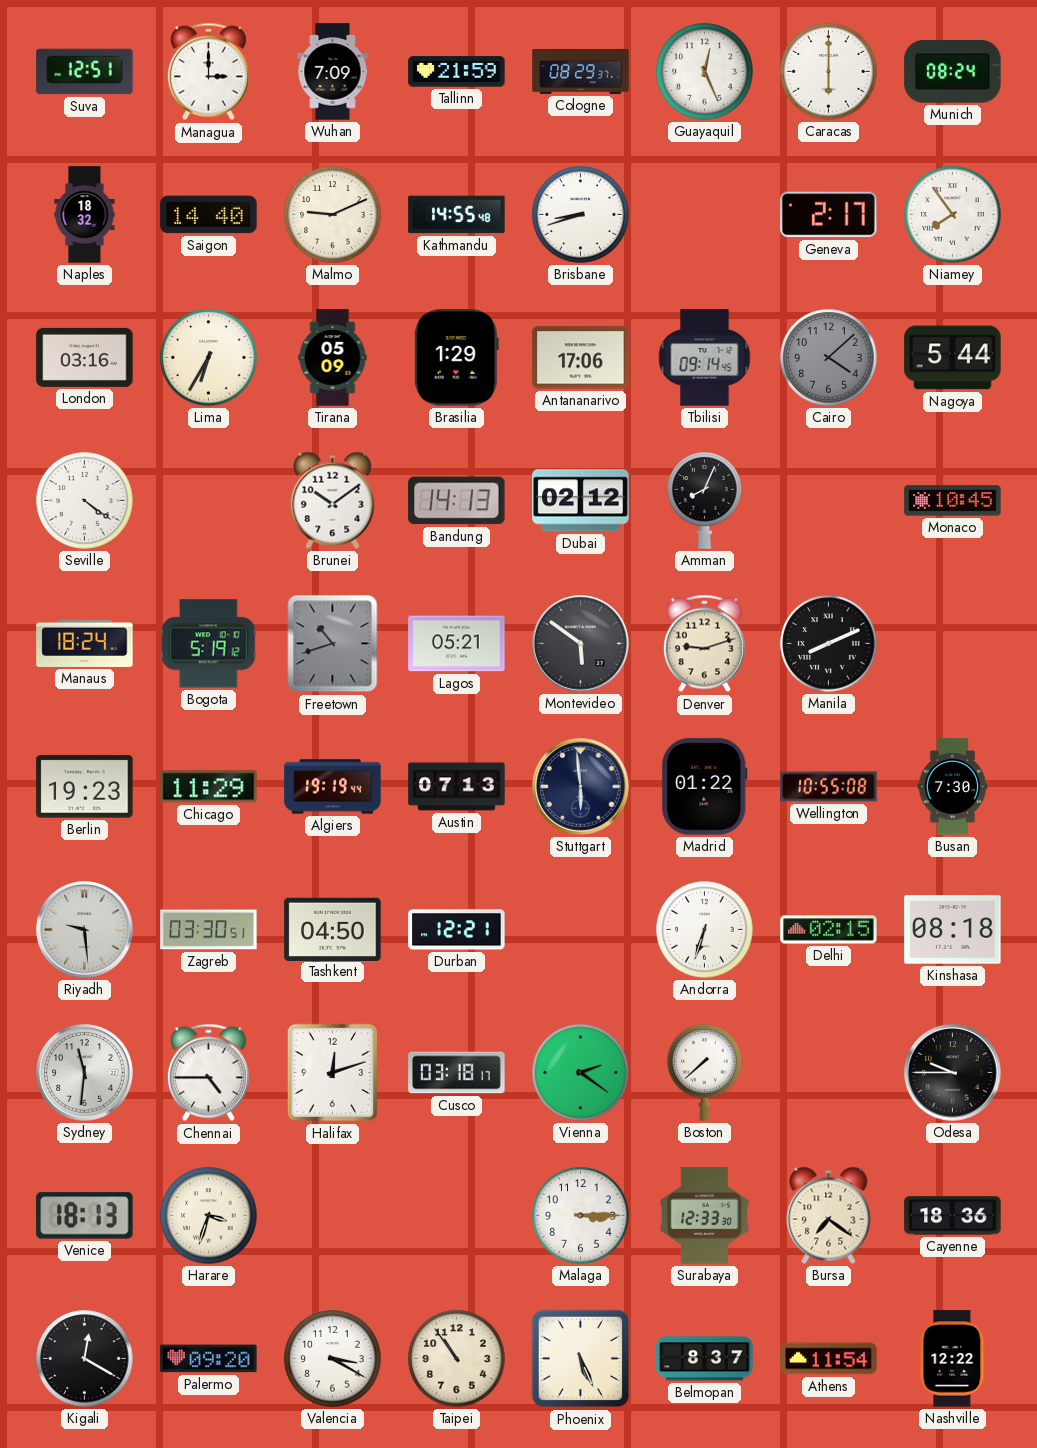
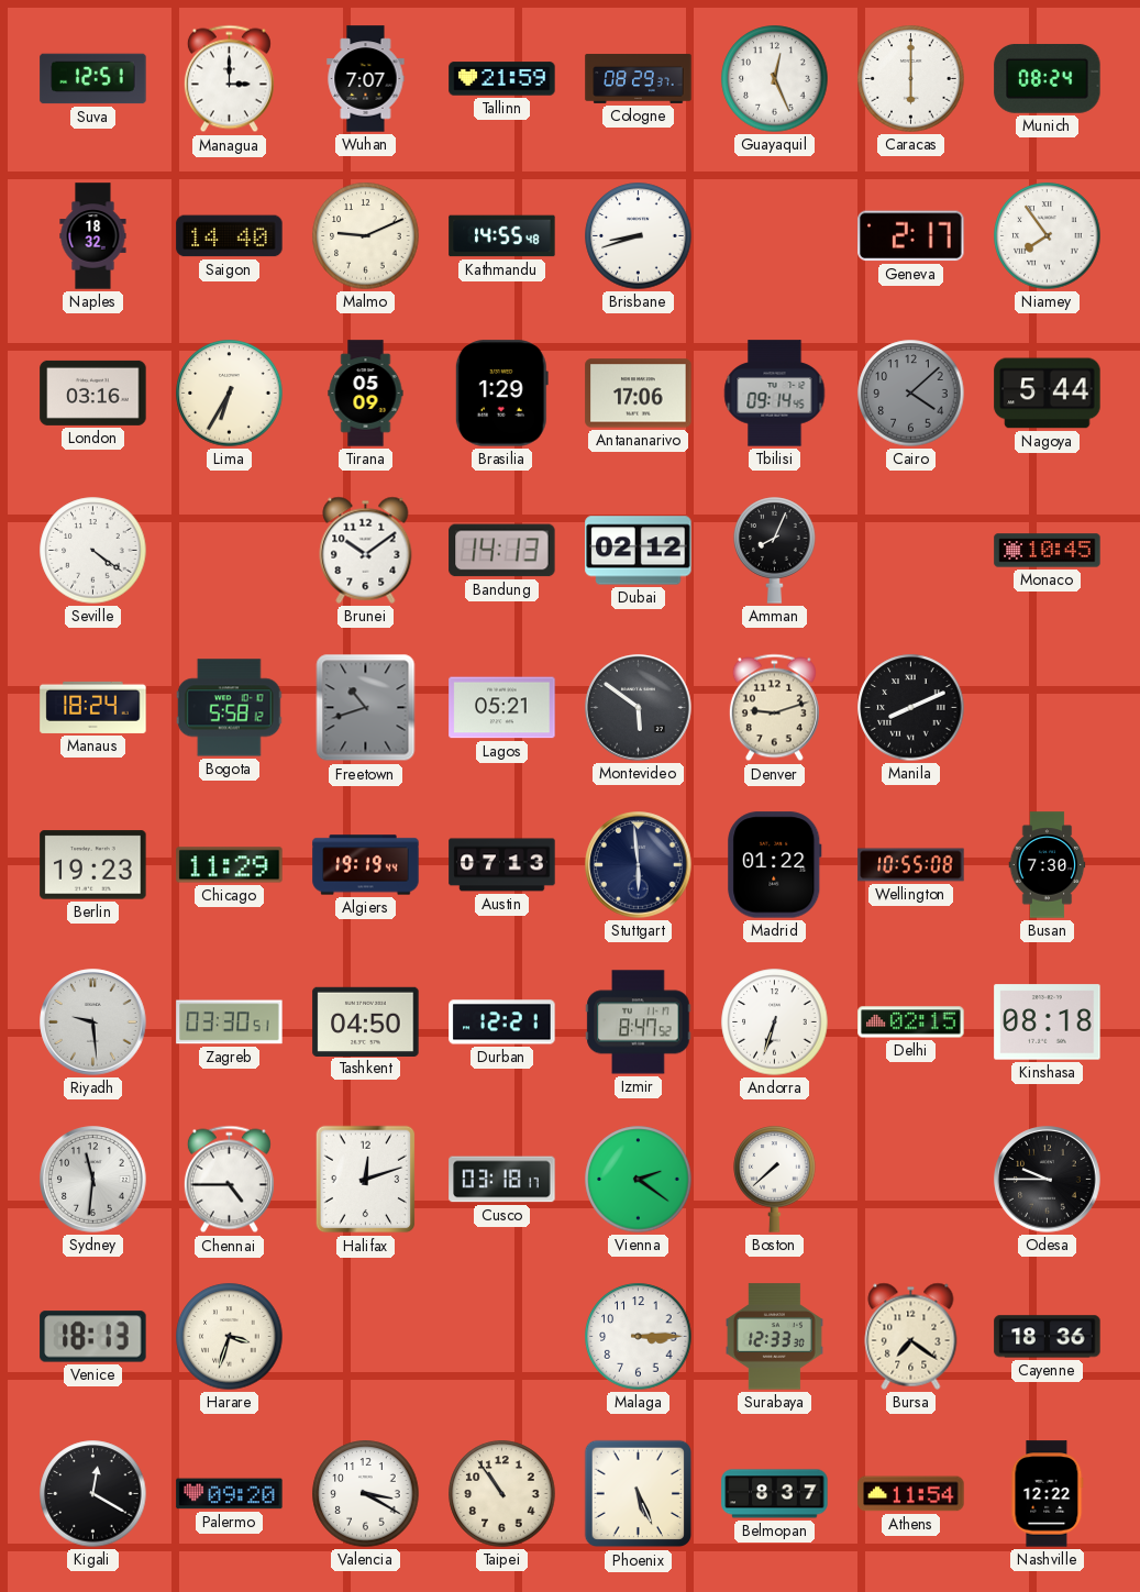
Wuhan: 7:09 -> 7:07
Bogota: 5:19 -> 5:58
Izmir: none -> 8:47
